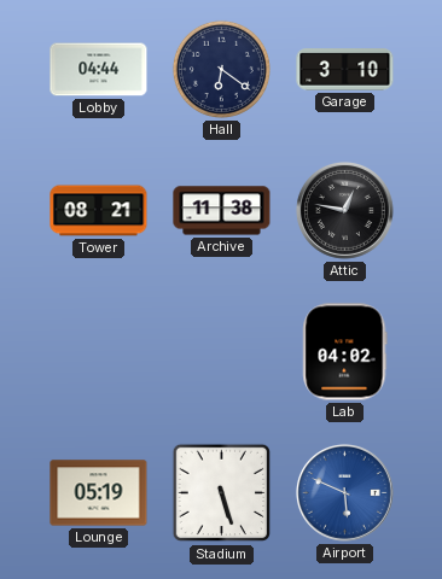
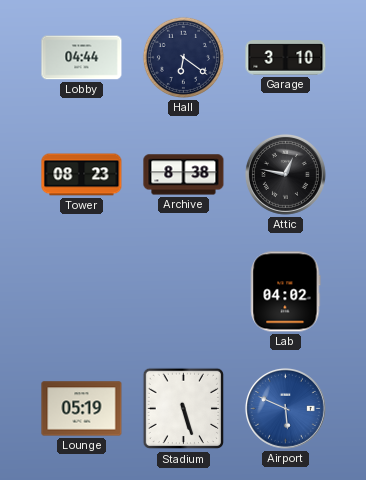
Tower: 08:21 -> 08:23
Archive: 11:38 -> 8:38
